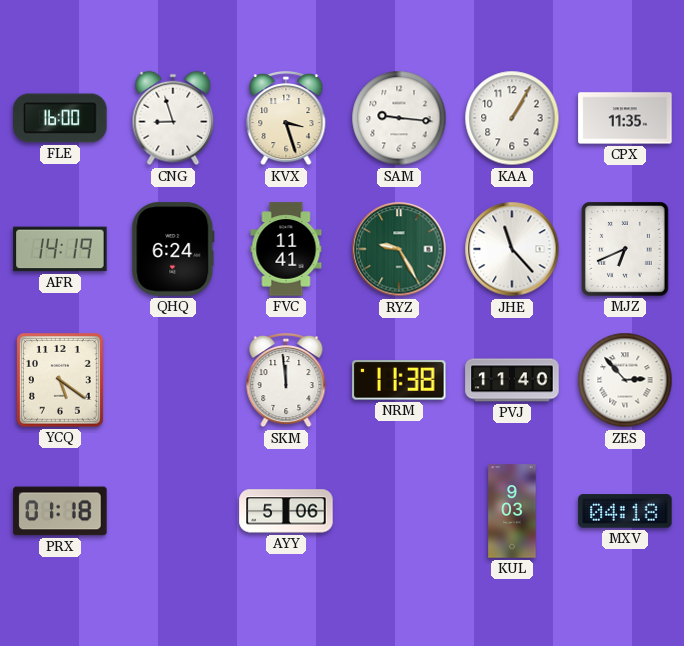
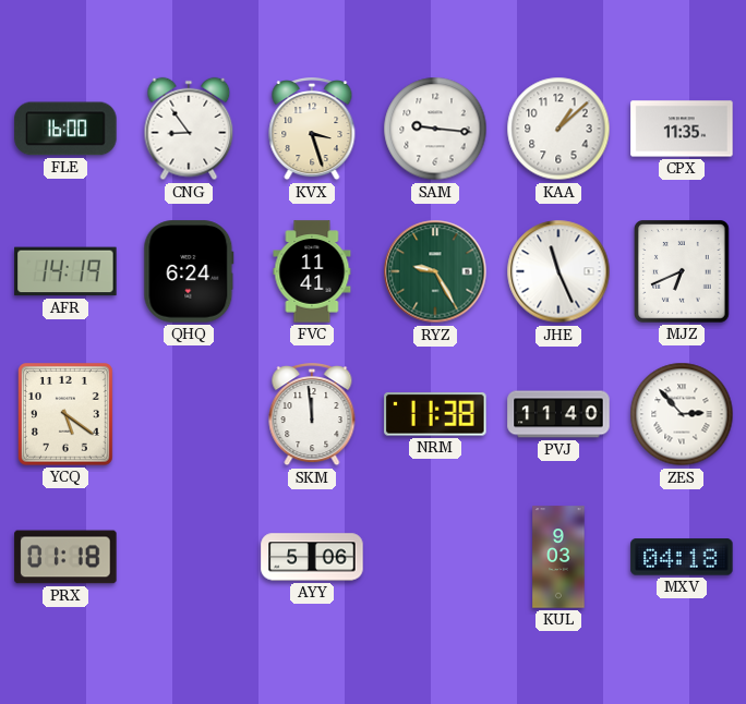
CNG: 8:57 -> 8:54
KAA: 1:05 -> 1:08
JHE: 11:23 -> 11:26
